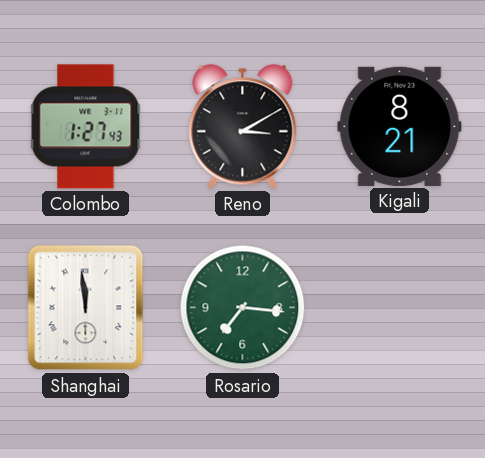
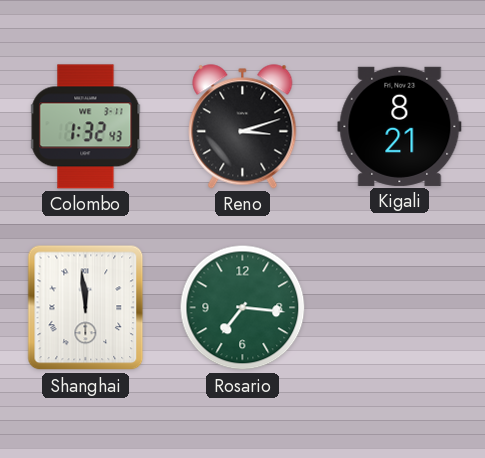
Colombo: 1:27 -> 1:32
Reno: 3:10 -> 3:12
